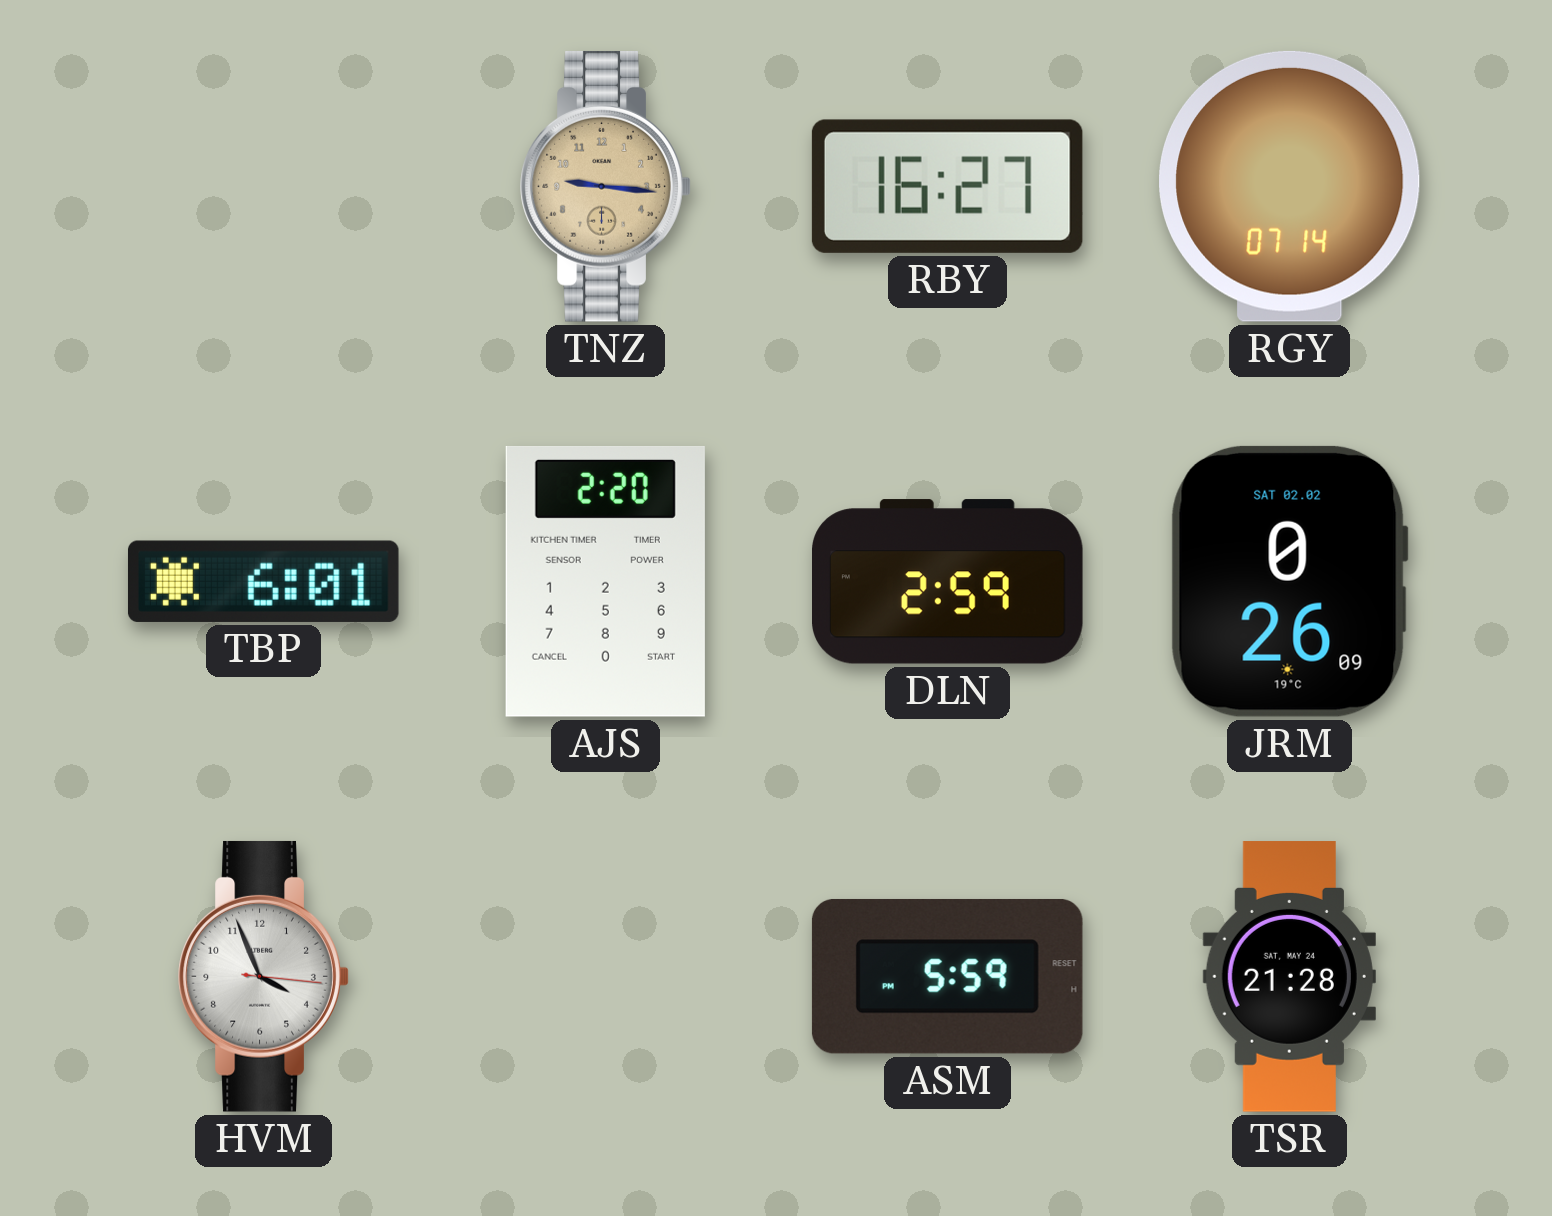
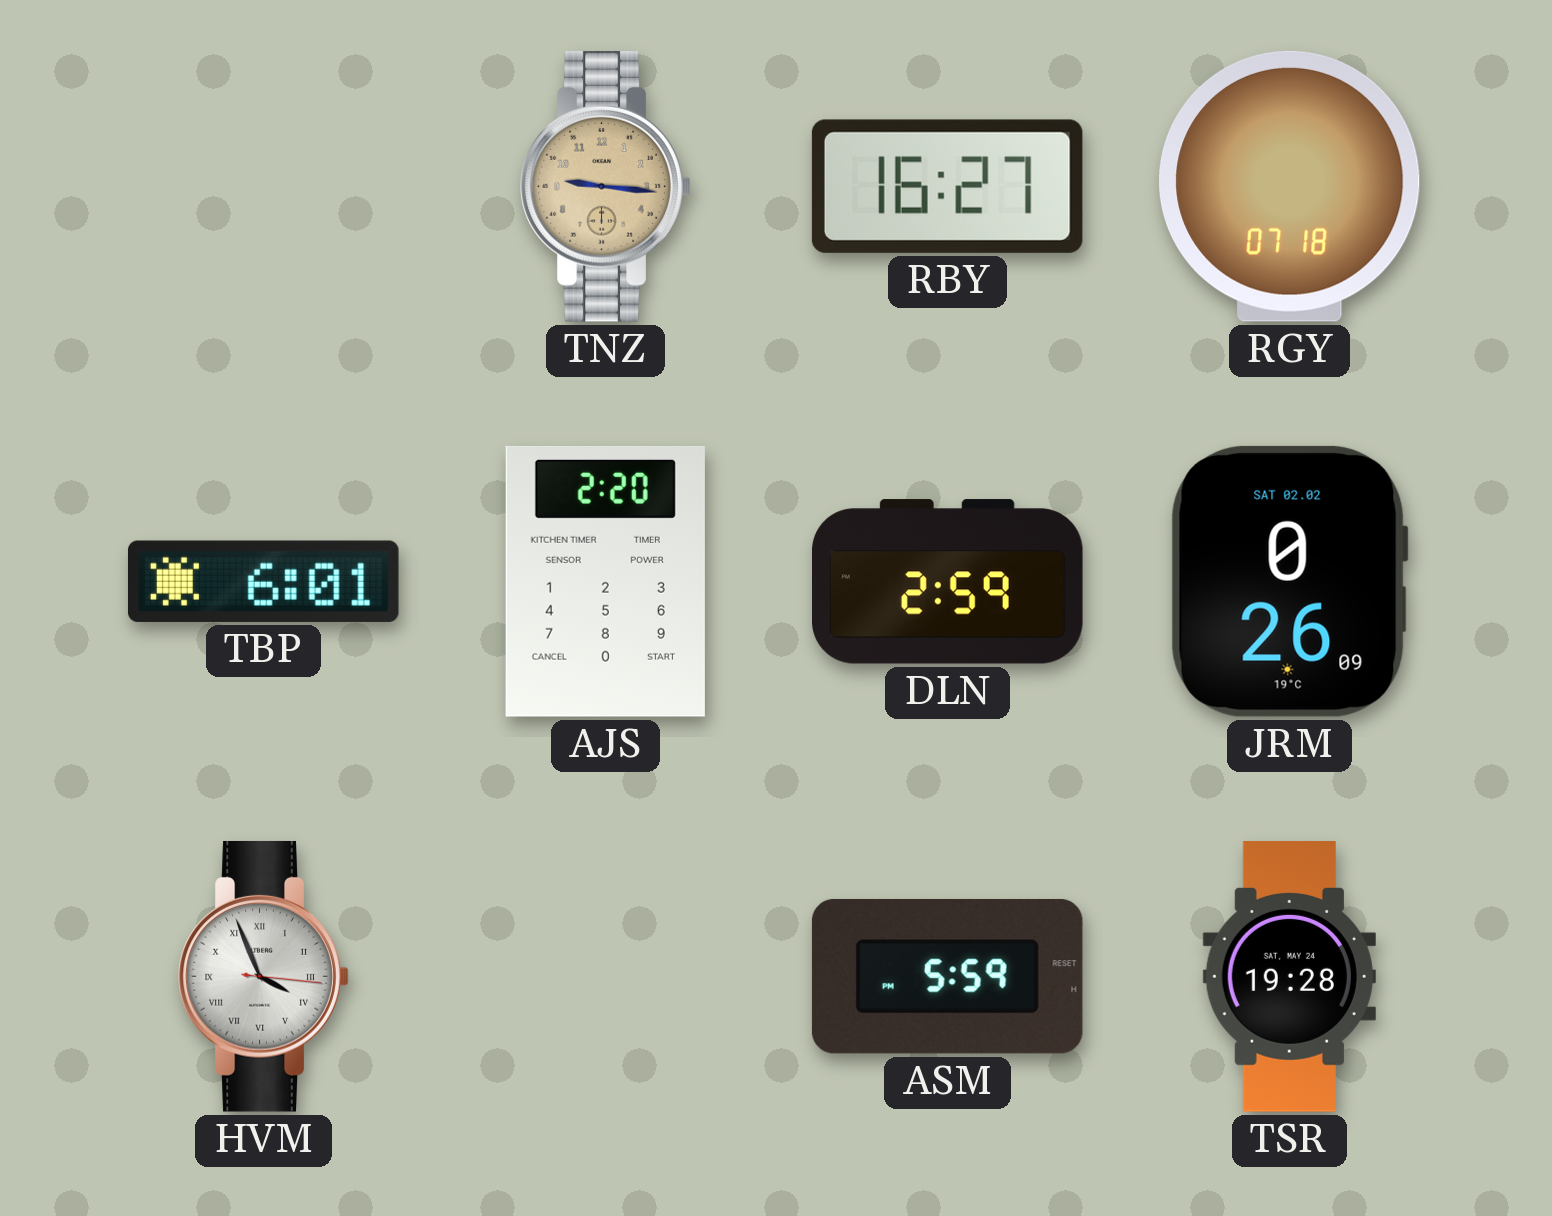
RGY: 07:14 -> 07:18
HVM numerals: Arabic -> Roman
TSR: 21:28 -> 19:28
